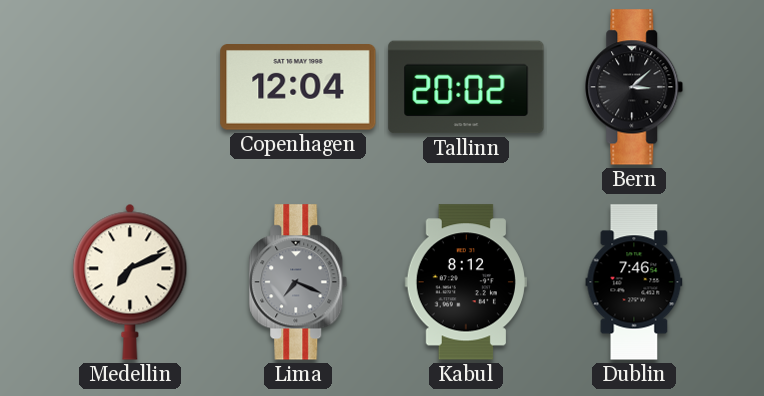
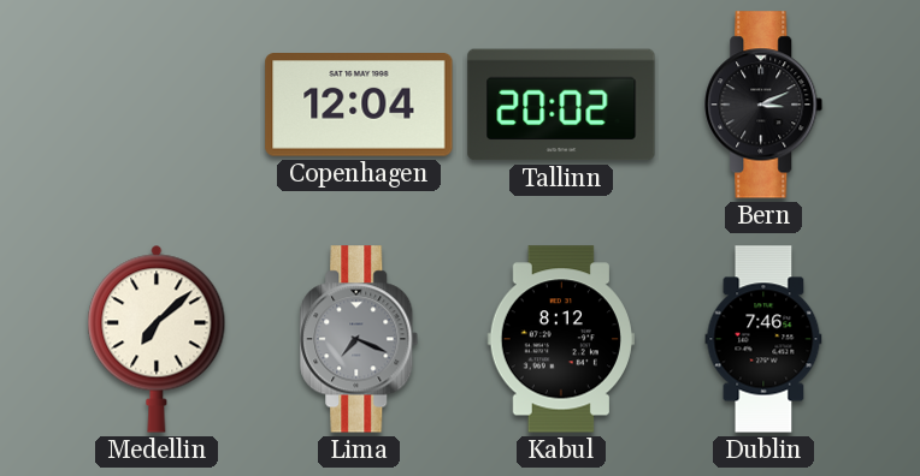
Bern: 3:08 -> 3:11
Medellin: 7:11 -> 7:08
